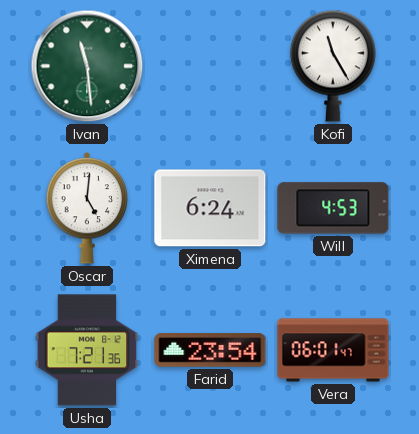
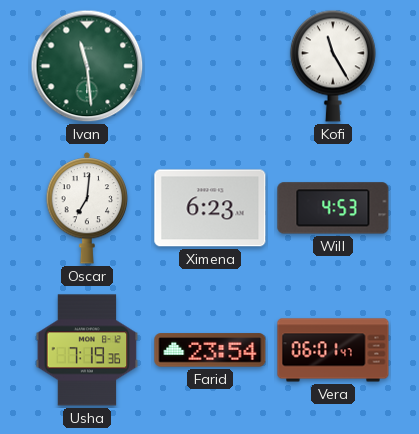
Oscar: 5:01 -> 7:01
Ximena: 6:24 -> 6:23
Usha: 7:21 -> 7:19
